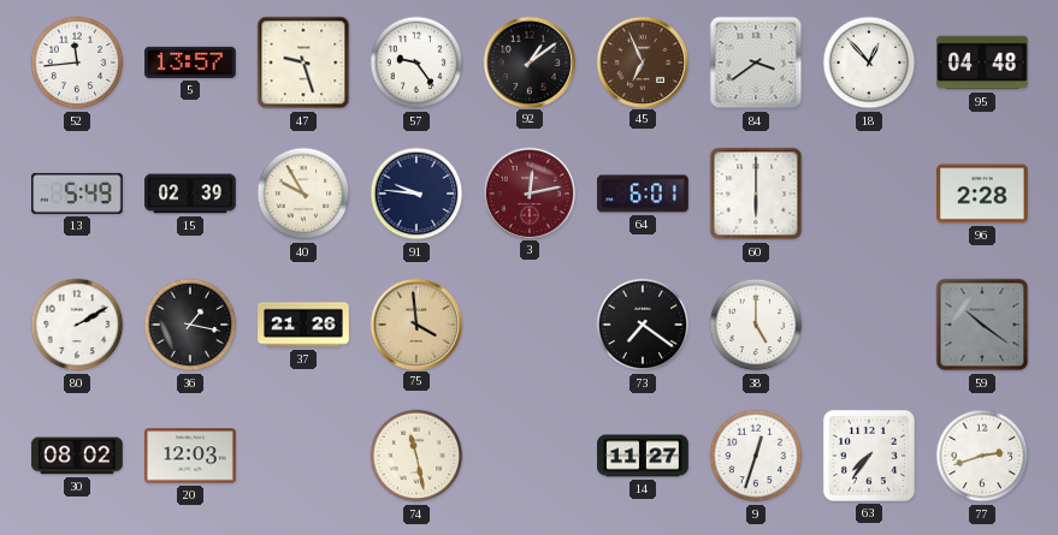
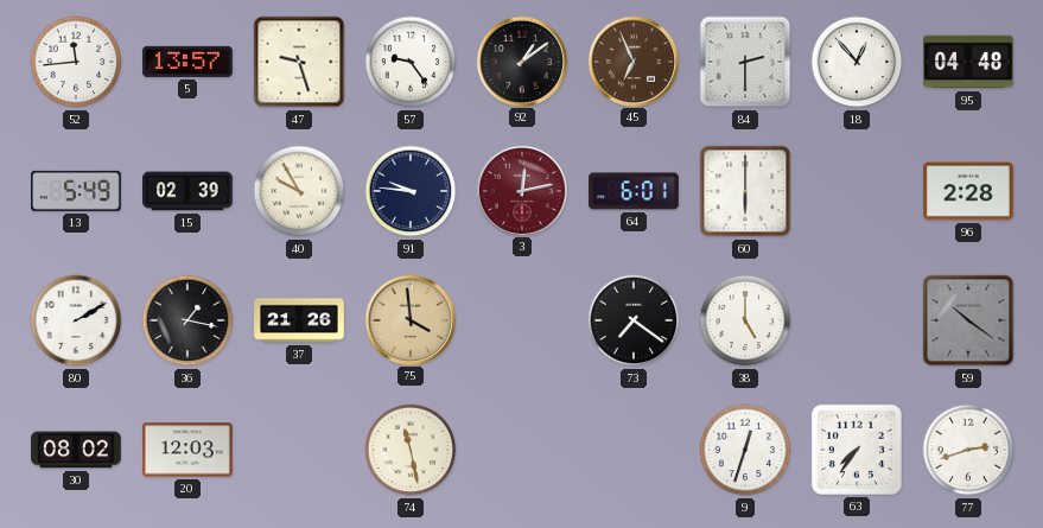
84: 3:39 -> 2:30
14: 11:27 -> none
